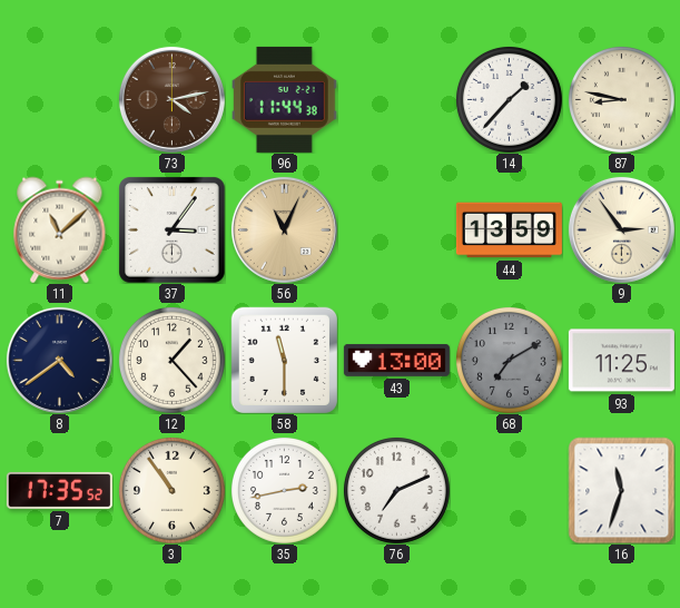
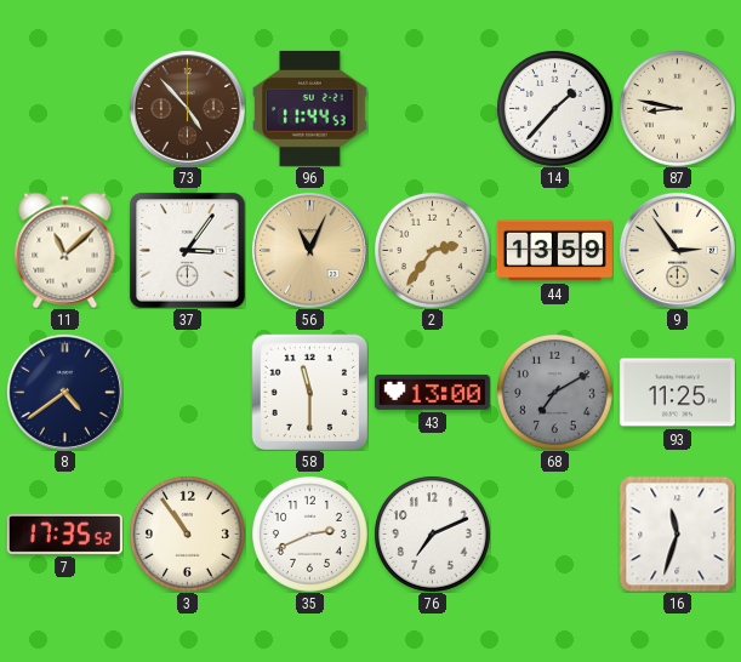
73: 4:13 -> 4:53
96: 11:44:38 -> 11:44:53
2: none -> 2:36
12: 1:23 -> none
35: 2:43 -> 2:41
